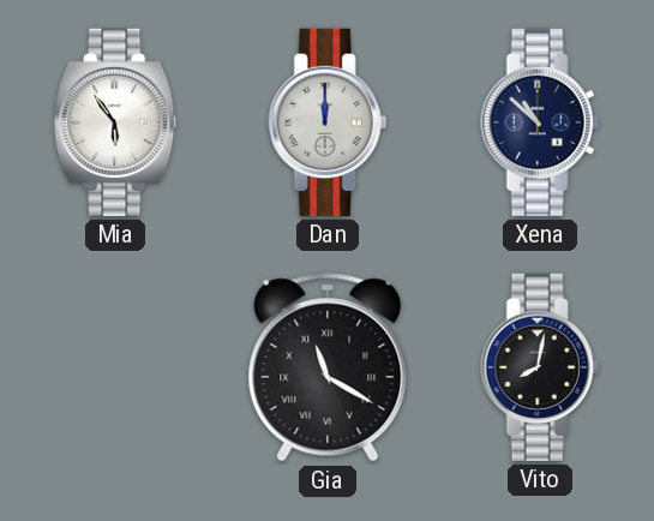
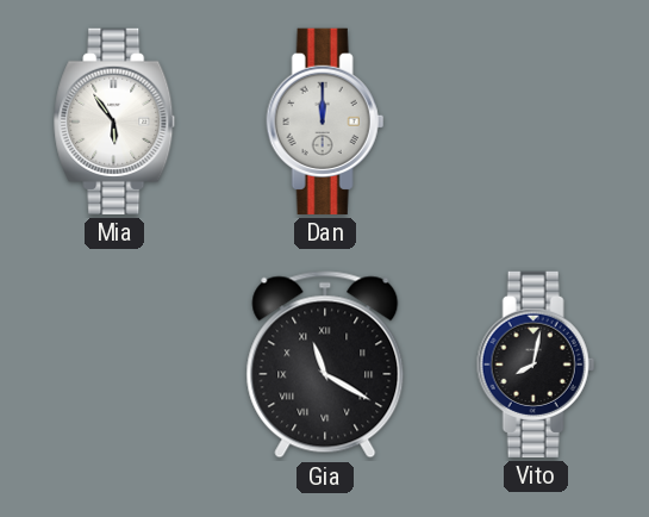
Xena: 10:52 -> none
